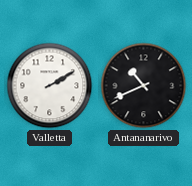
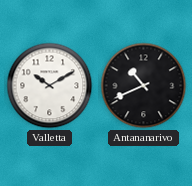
Valletta: 2:10 -> 10:10
